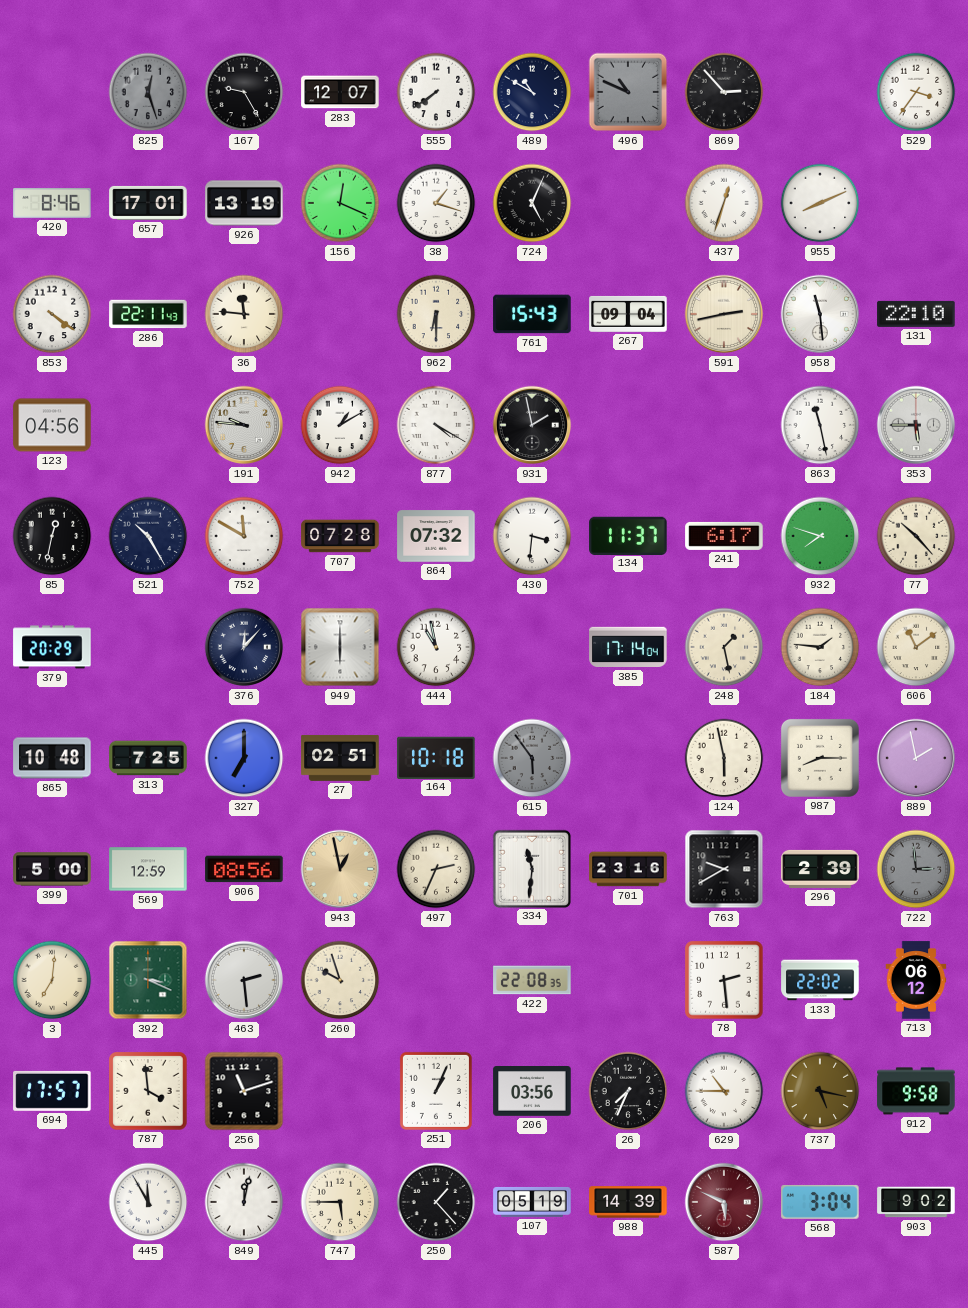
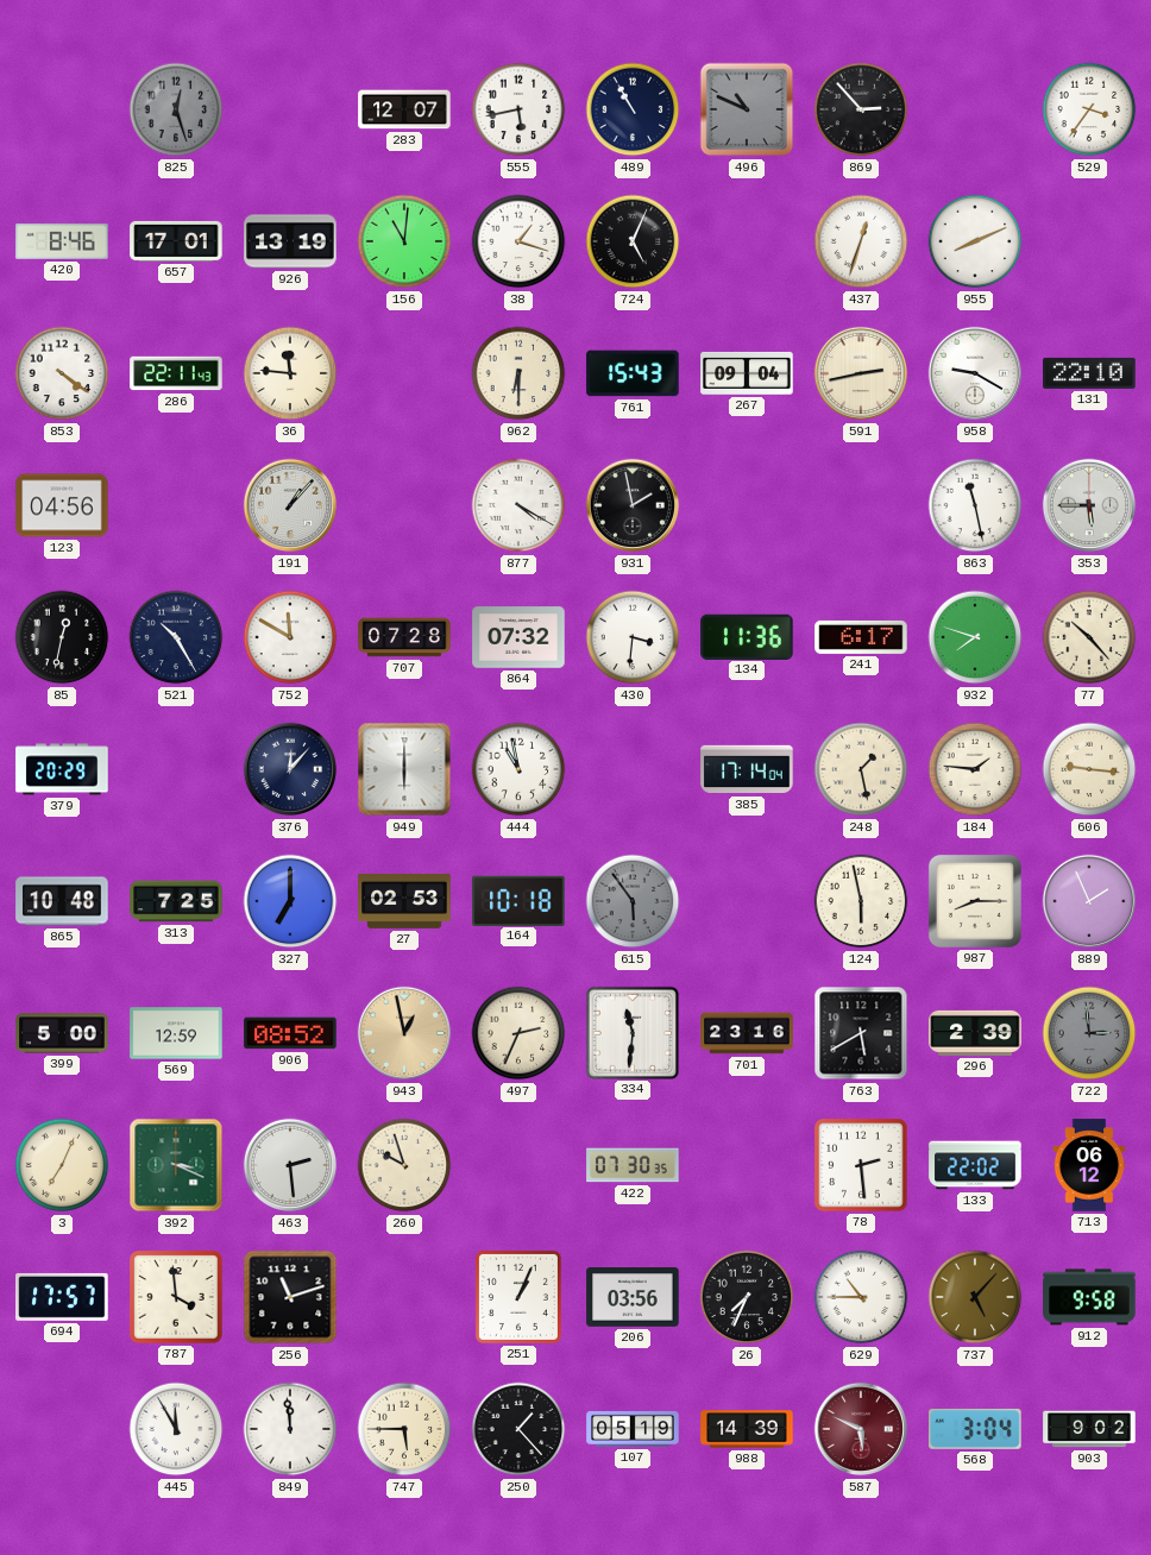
167: 9:25 -> none
555: 7:39 -> 5:43
489: 10:50 -> 10:55
156: 12:19 -> 11:01
958: 11:29 -> 9:20
191: 9:46 -> 1:07
942: 1:10 -> none
134: 11:37 -> 11:36
606: 11:09 -> 9:16
27: 02:51 -> 02:53
889: 1:58 -> 1:56
906: 08:56 -> 08:52
763: 9:40 -> 5:40
3: 7:01 -> 7:04
422: 22:08 -> 07:30
737: 5:17 -> 5:07
849: 12:02 -> 11:59
